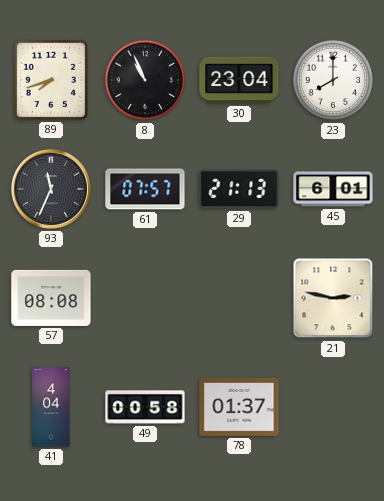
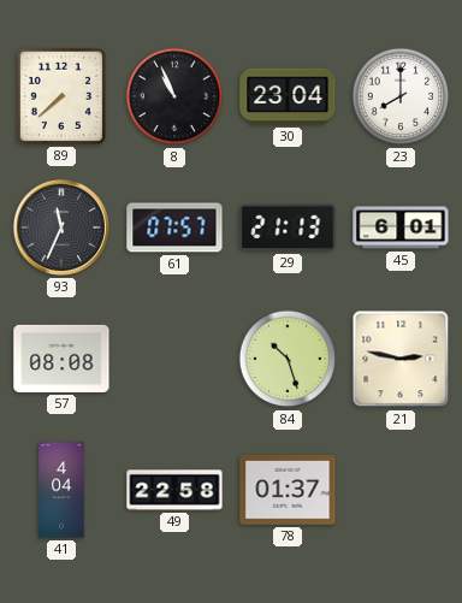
89: 7:42 -> 7:38
84: none -> 10:27
49: 00:58 -> 22:58
